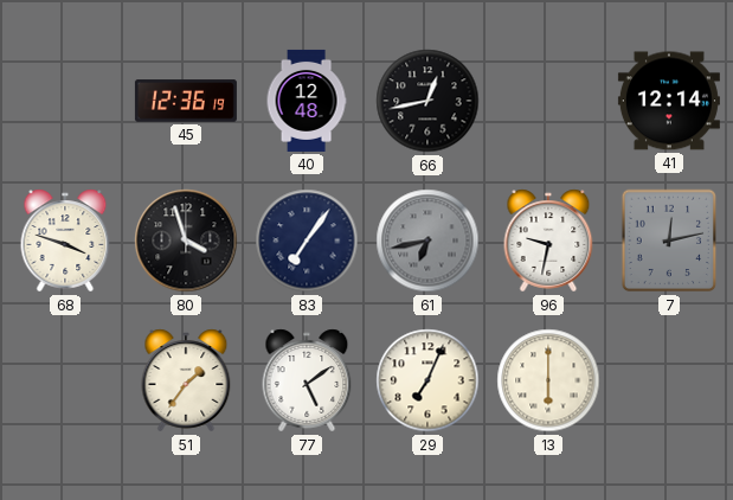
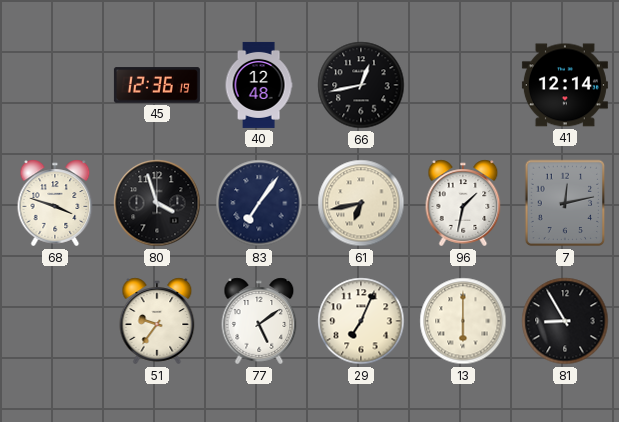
61 dial: grey -> cream
96: 9:32 -> 1:32
51: 1:36 -> 9:36
81: none -> 8:55
